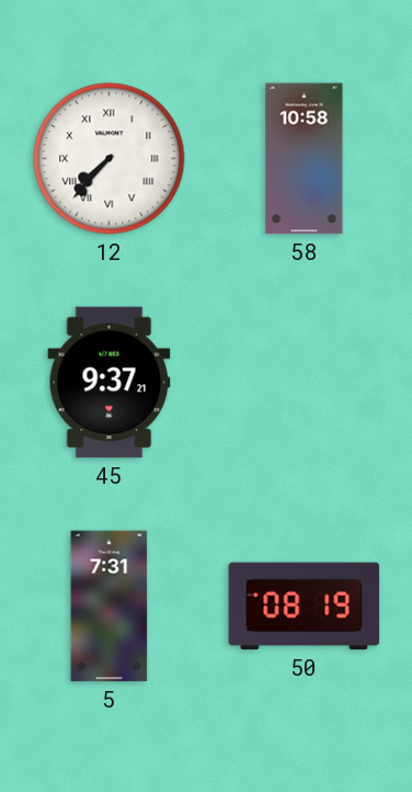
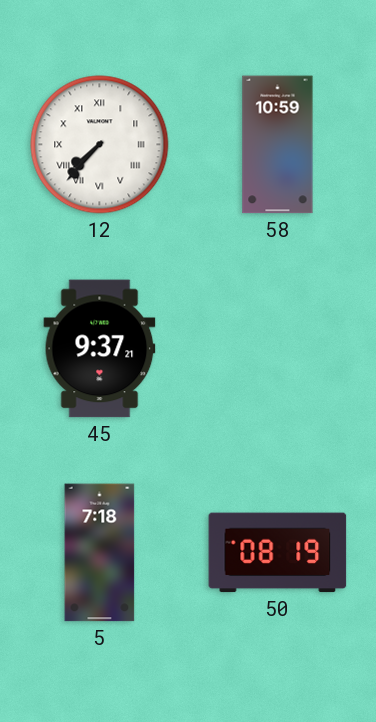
58: 10:58 -> 10:59
5: 7:31 -> 7:18
